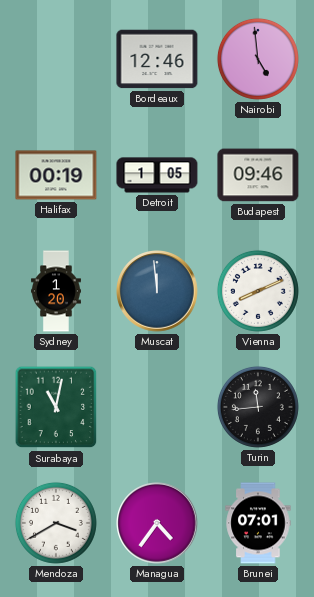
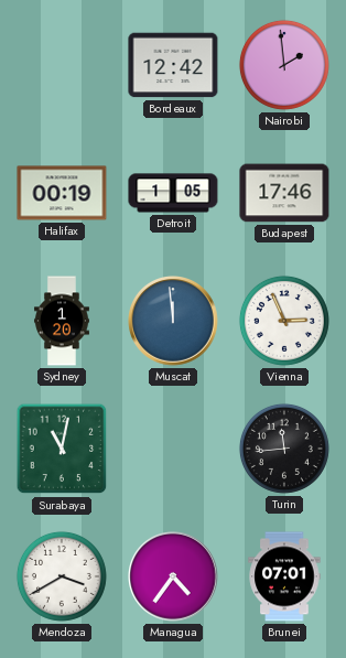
Bordeaux: 12:46 -> 12:42
Nairobi: 4:59 -> 1:59
Budapest: 09:46 -> 17:46
Vienna: 8:11 -> 2:56
